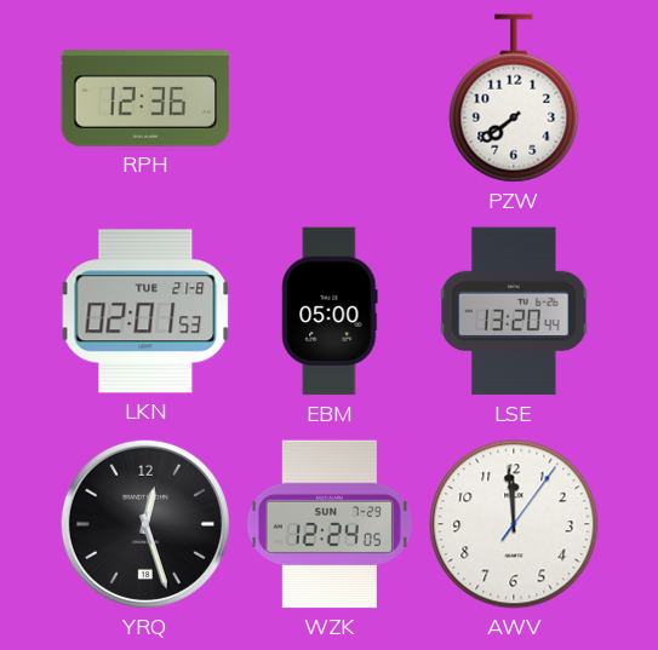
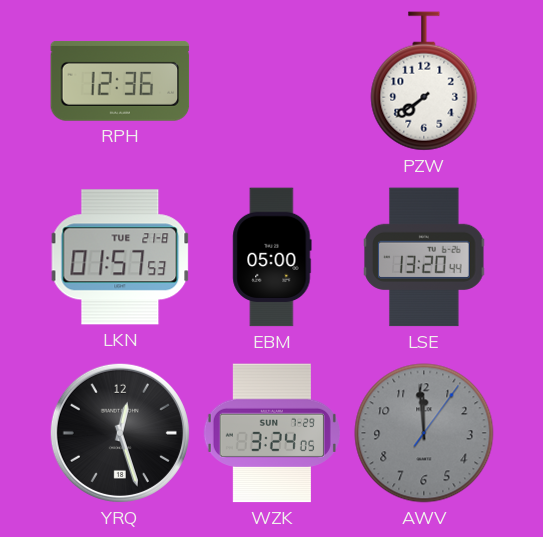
LKN: 02:01 -> 01:57
WZK: 12:24 -> 3:24
AWV dial: white -> grey
